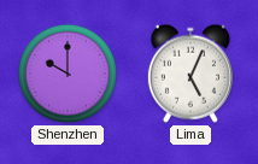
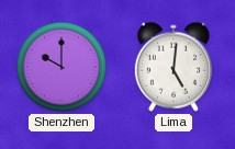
Lima: 5:04 -> 5:01
